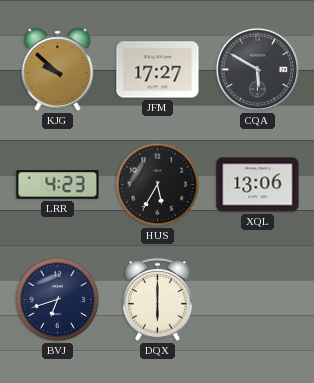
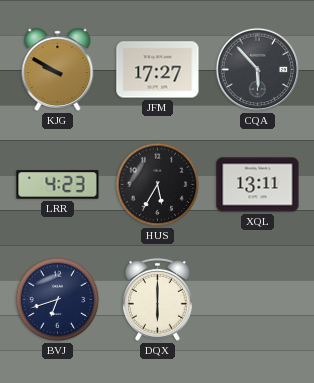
KJG: 9:52 -> 9:50
CQA: 5:50 -> 5:53
XQL: 13:06 -> 13:11
